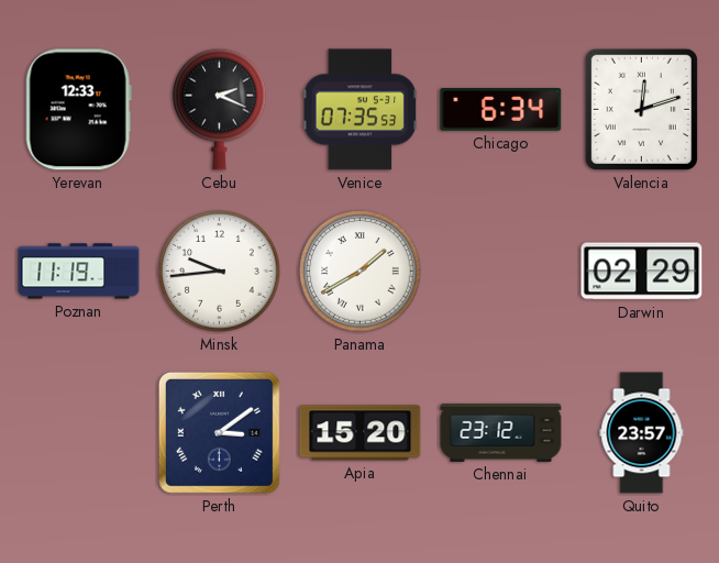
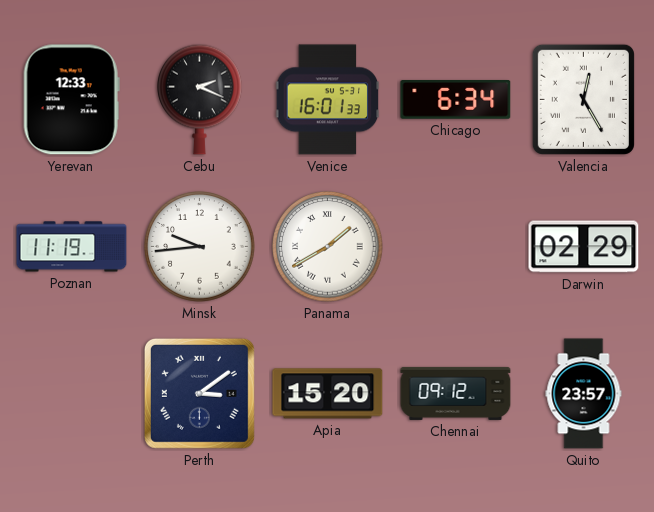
Venice: 07:35 -> 16:01
Valencia: 12:12 -> 12:25
Chennai: 23:12 -> 09:12
